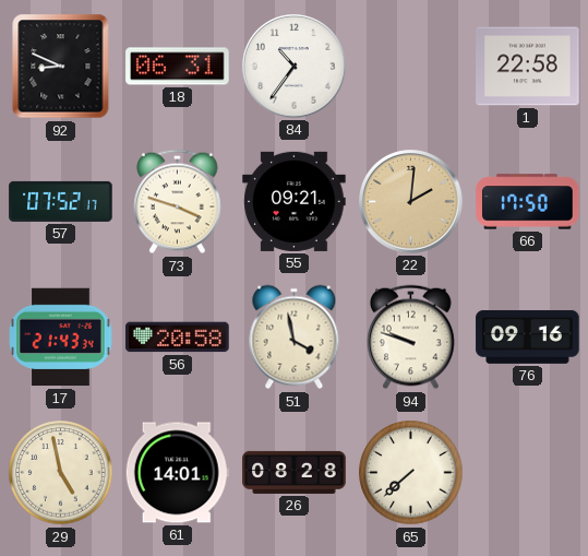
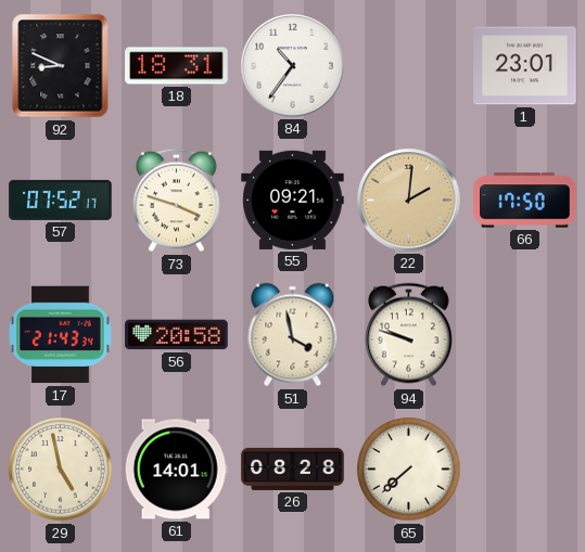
18: 06:31 -> 18:31
1: 22:58 -> 23:01
76: 09:16 -> none
